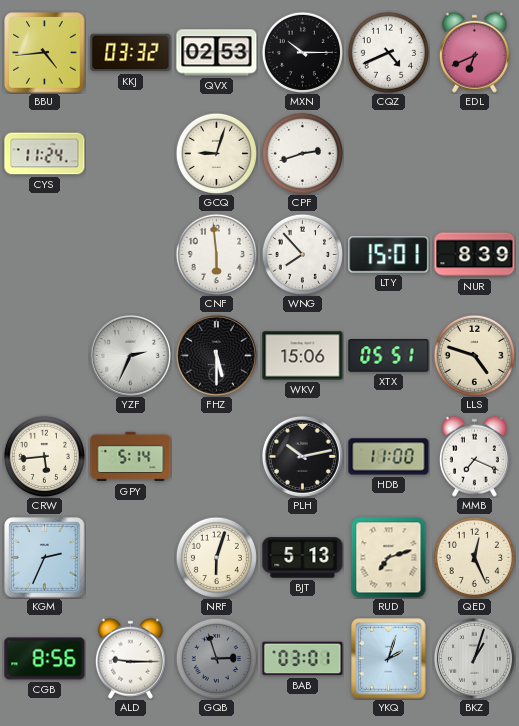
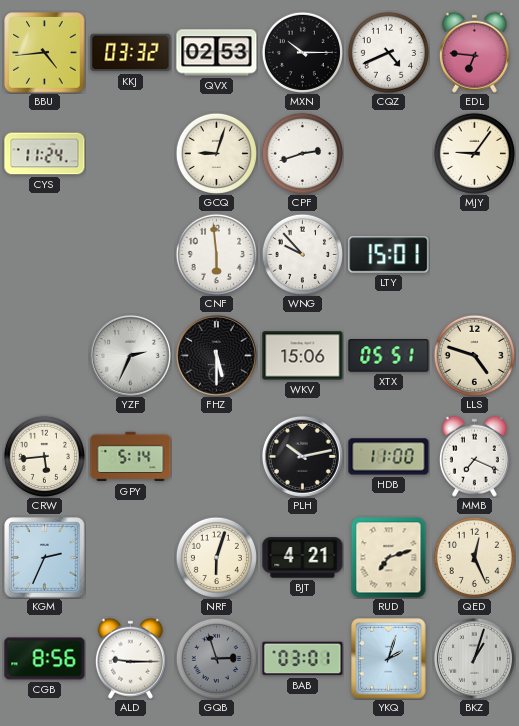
EDL: 6:41 -> 6:46
MJY: none -> 9:06
WNG: 7:53 -> 9:53
NUR: 8:39 -> none
BJT: 5:13 -> 4:21
